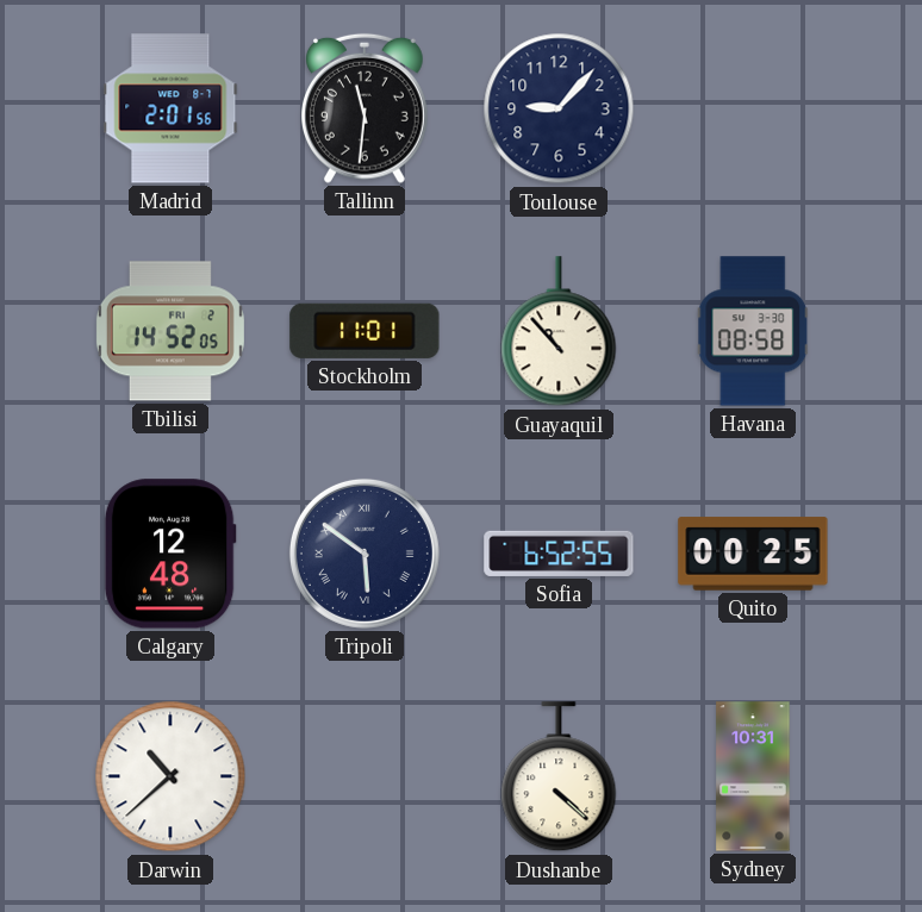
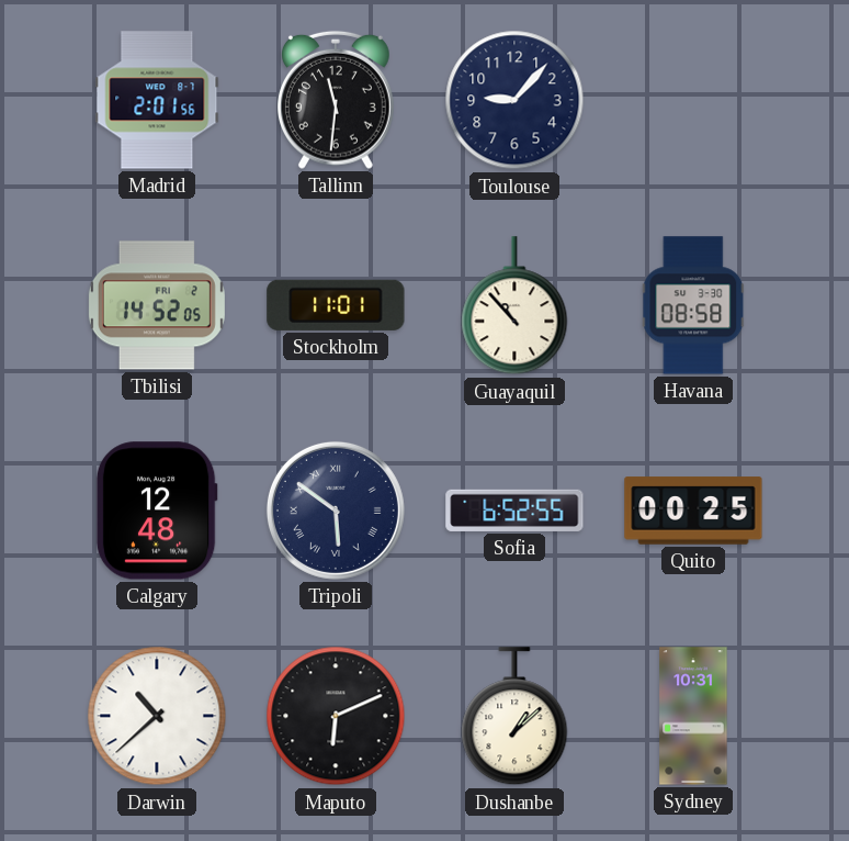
Maputo: none -> 6:11
Dushanbe: 4:22 -> 1:08
